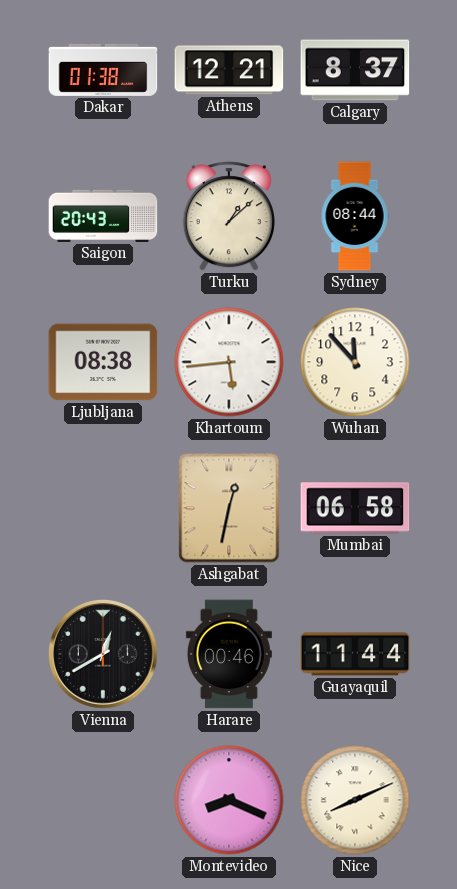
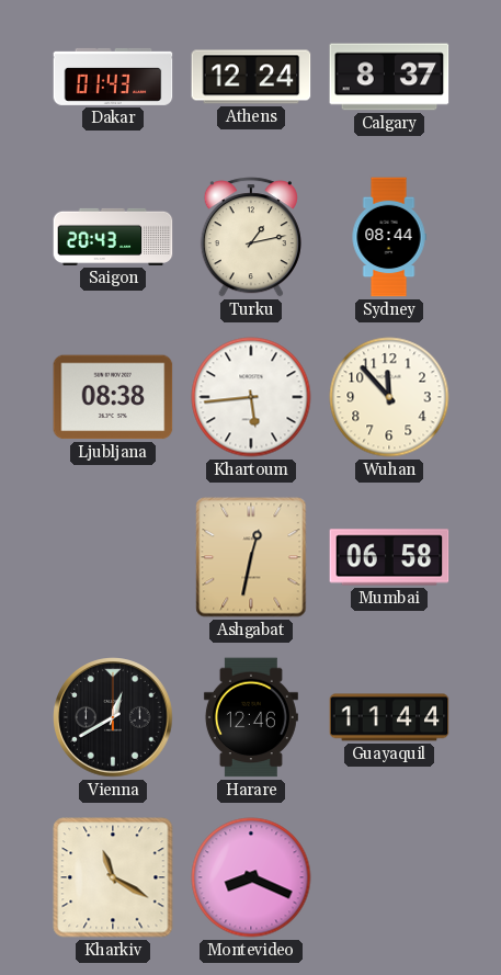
Dakar: 01:38 -> 01:43
Athens: 12:21 -> 12:24
Turku: 1:08 -> 1:13
Harare: 00:46 -> 12:46
Kharkiv: none -> 11:20
Nice: 8:11 -> none
